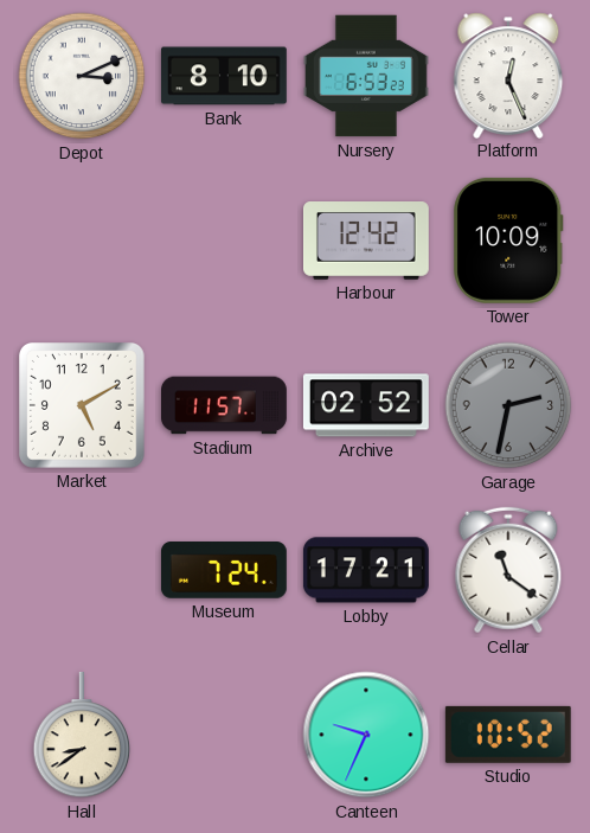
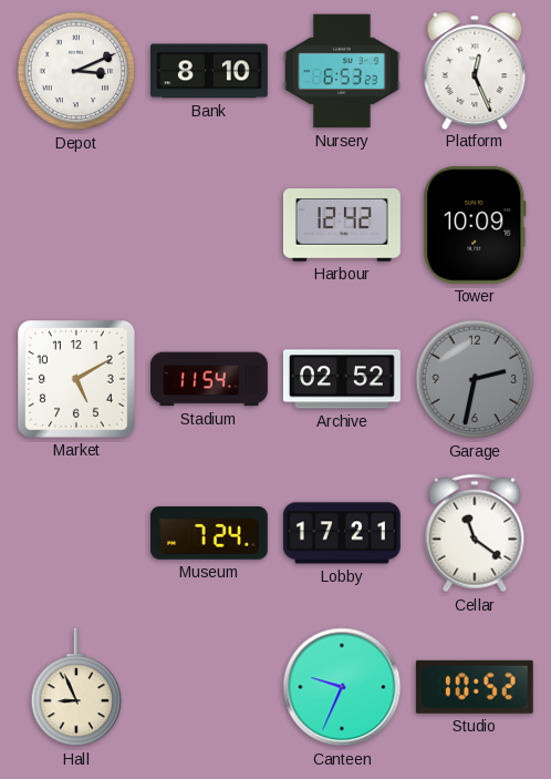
Stadium: 11:57 -> 11:54
Hall: 8:39 -> 8:56
